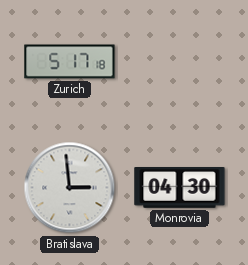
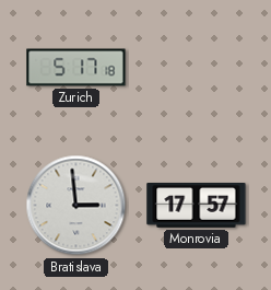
Monrovia: 04:30 -> 17:57
